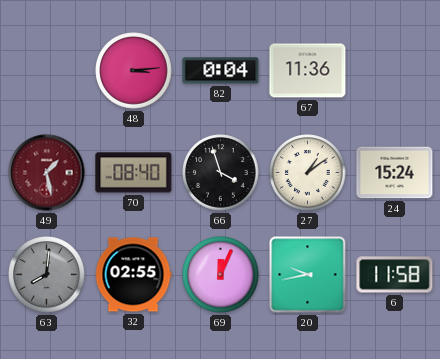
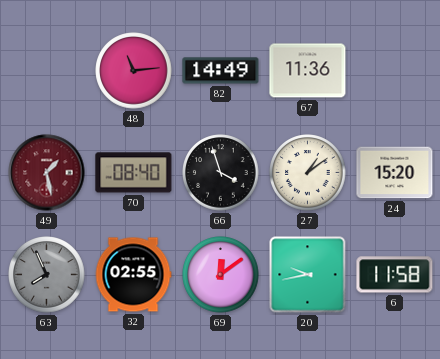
48: 3:14 -> 11:14
82: 0:04 -> 14:49
24: 15:24 -> 15:20
63: 8:01 -> 7:56
69: 12:04 -> 12:09
